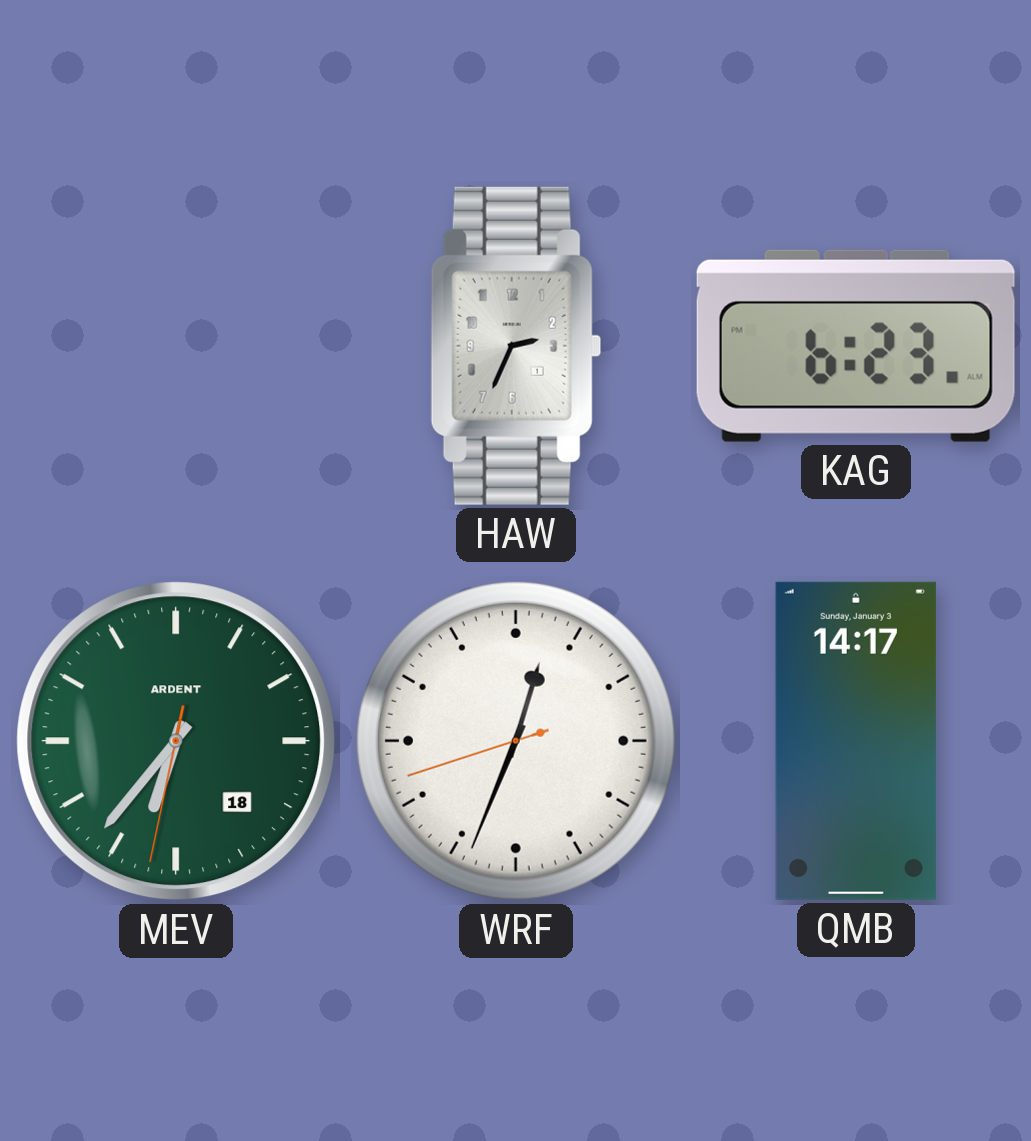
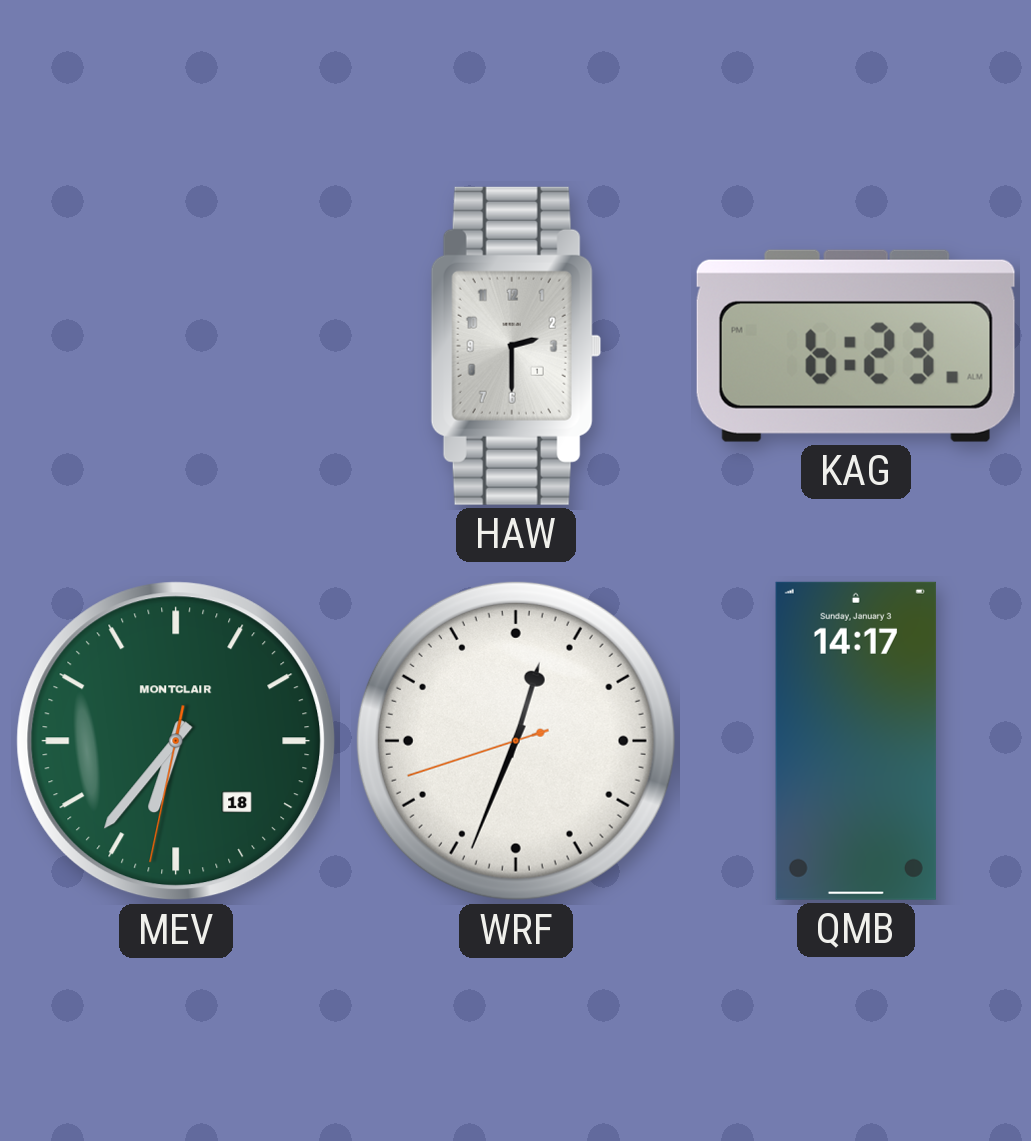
HAW: 2:34 -> 2:30
MEV brand: ARDENT -> MONTCLAIR
